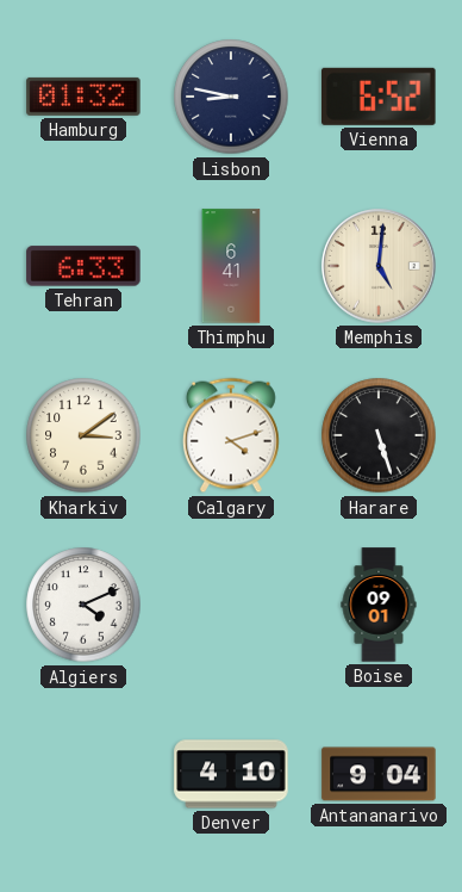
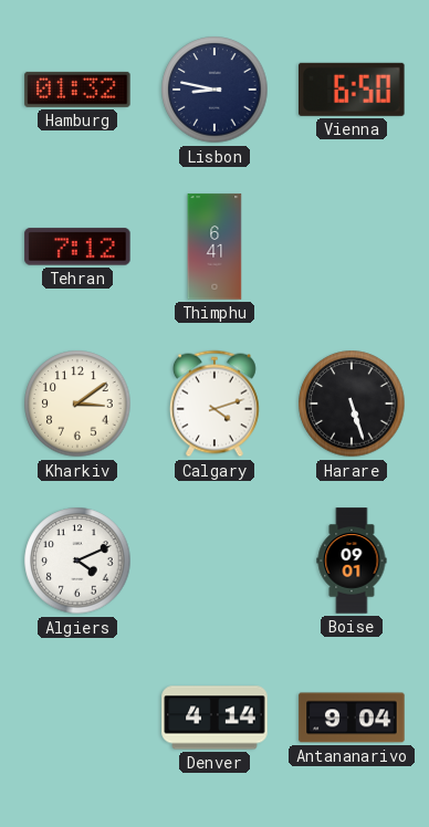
Vienna: 6:52 -> 6:50
Tehran: 6:33 -> 7:12
Memphis: 5:01 -> none
Denver: 4:10 -> 4:14
